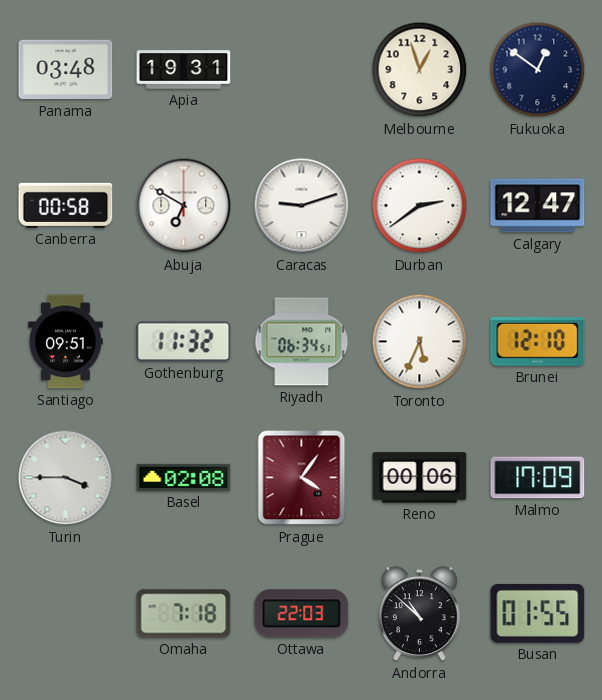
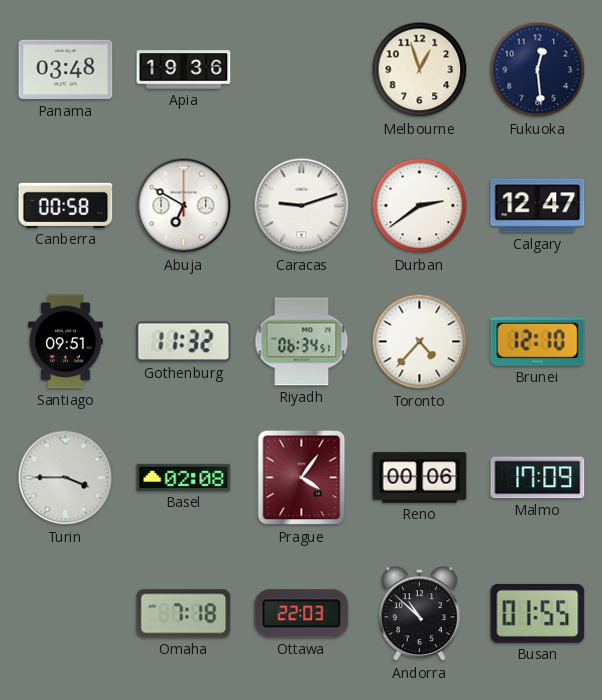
Apia: 19:31 -> 19:36
Fukuoka: 12:51 -> 12:29
Toronto: 5:34 -> 4:37
